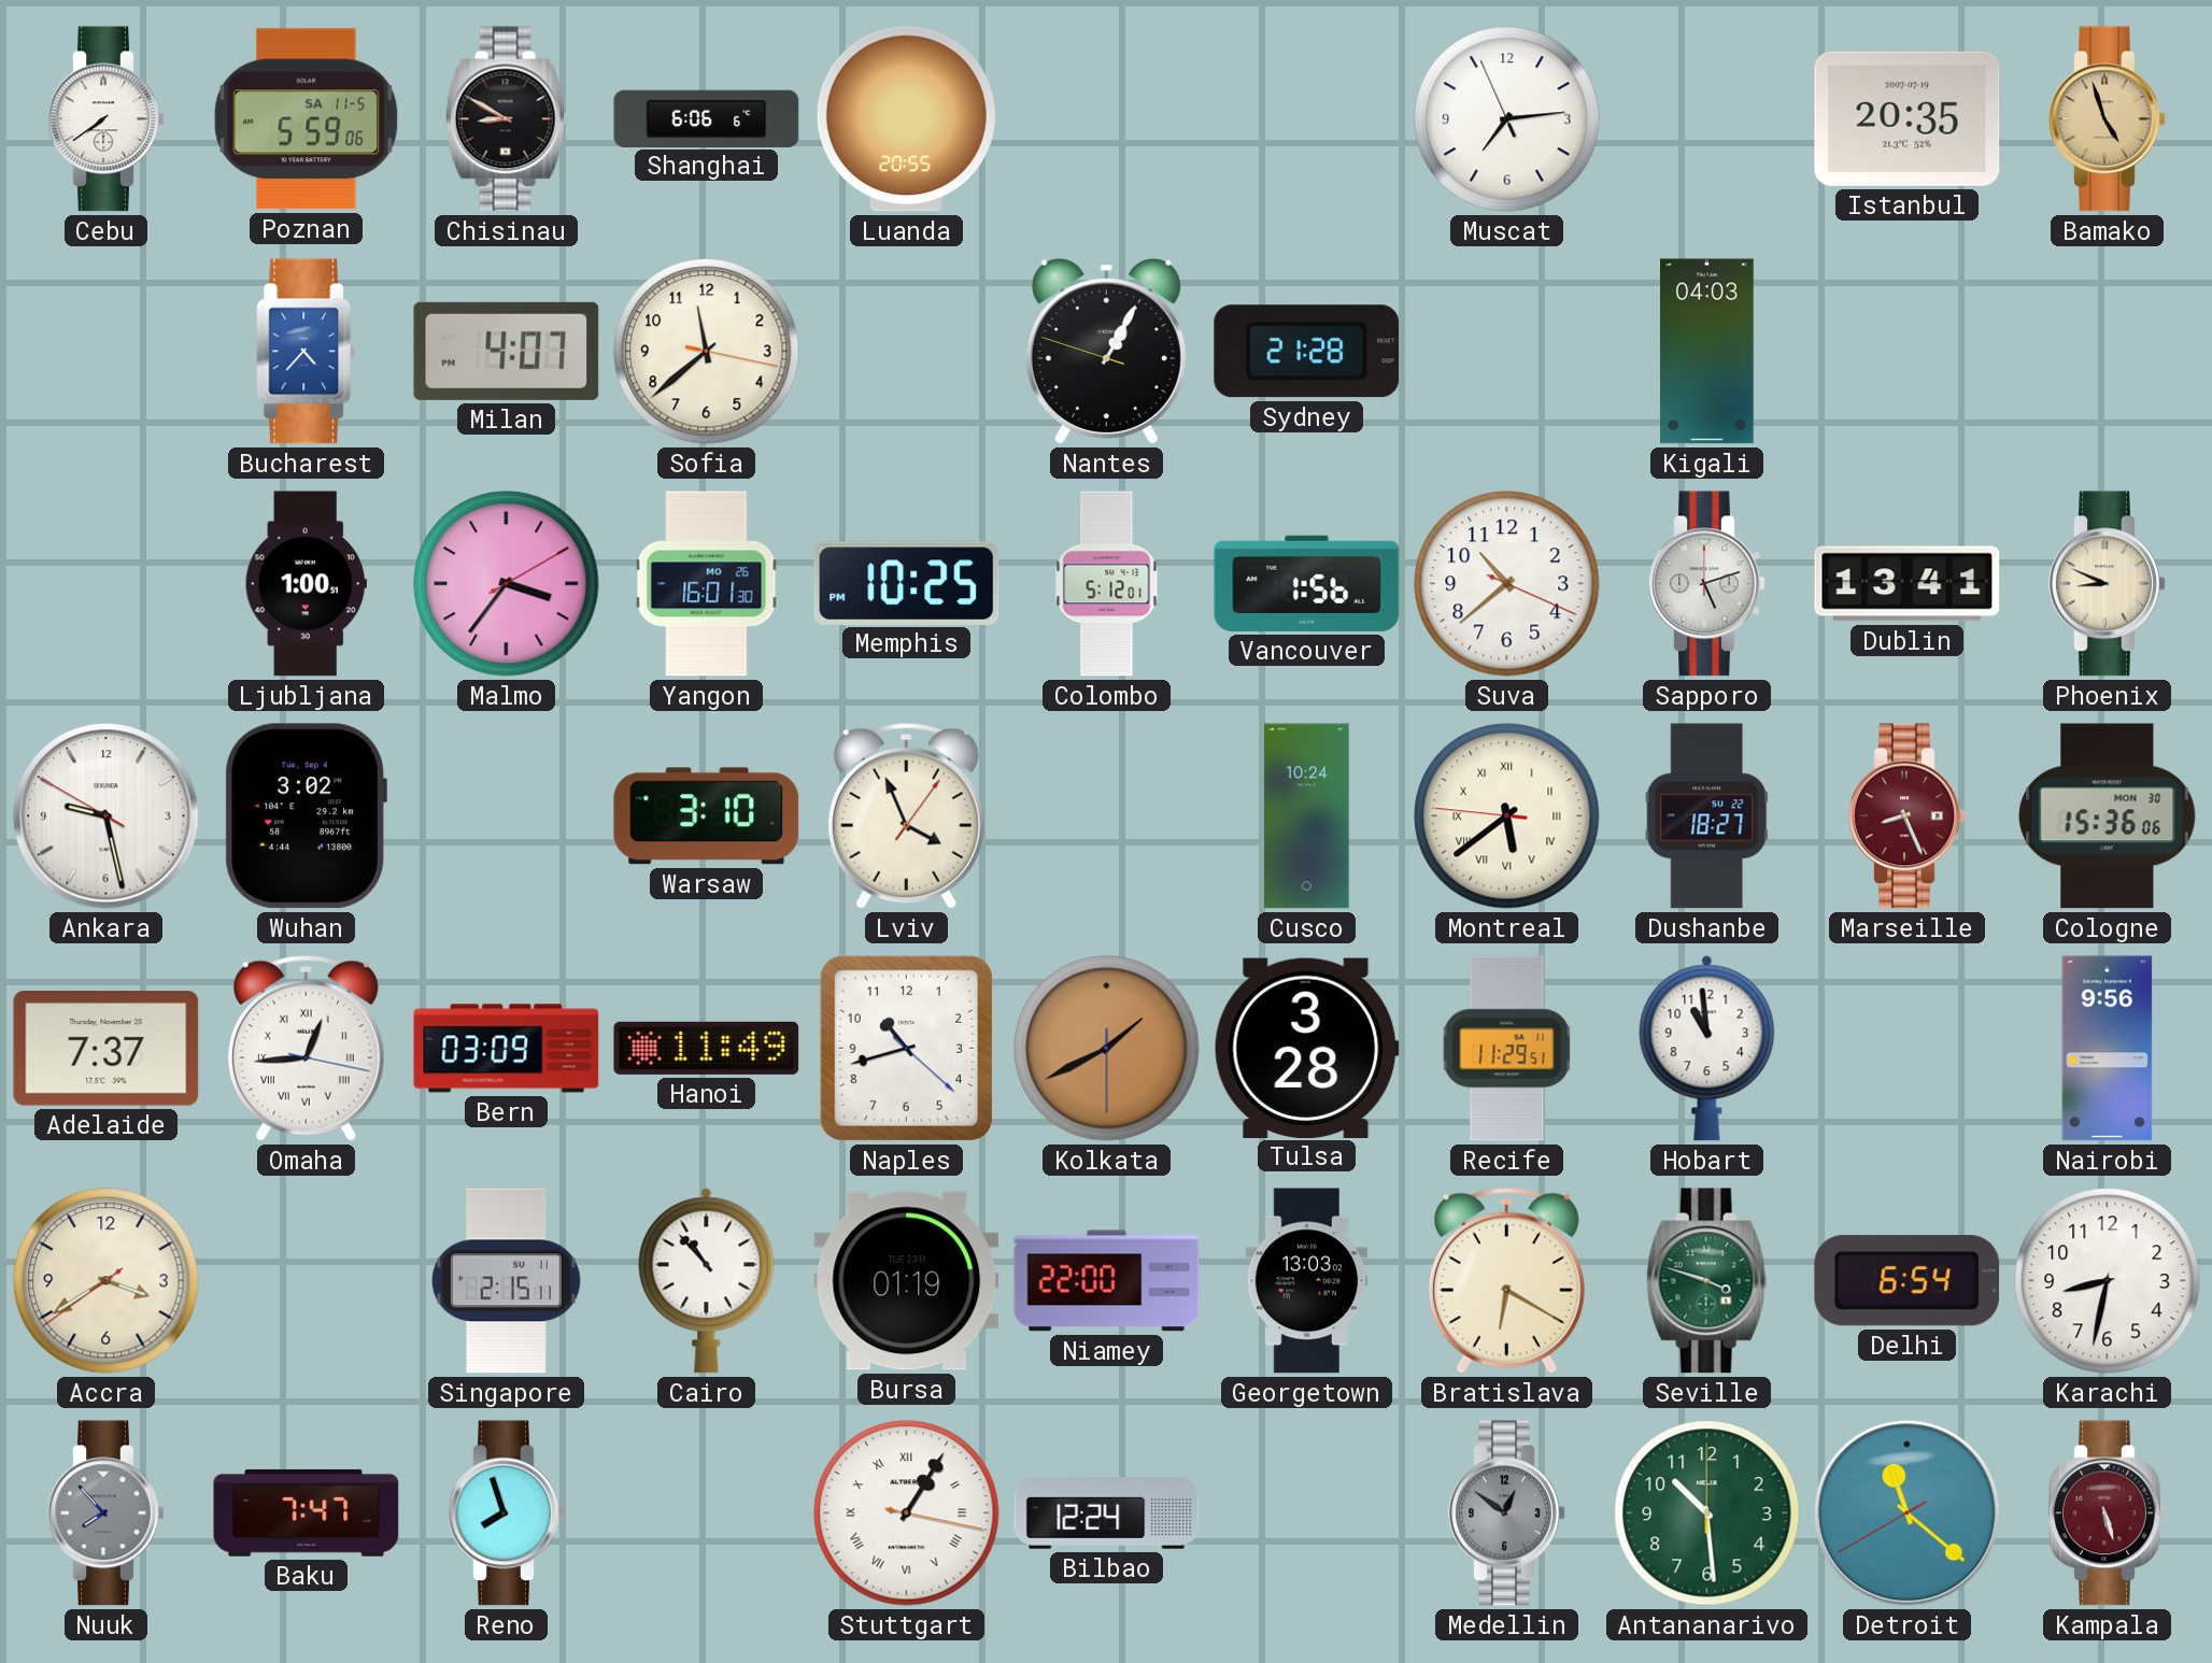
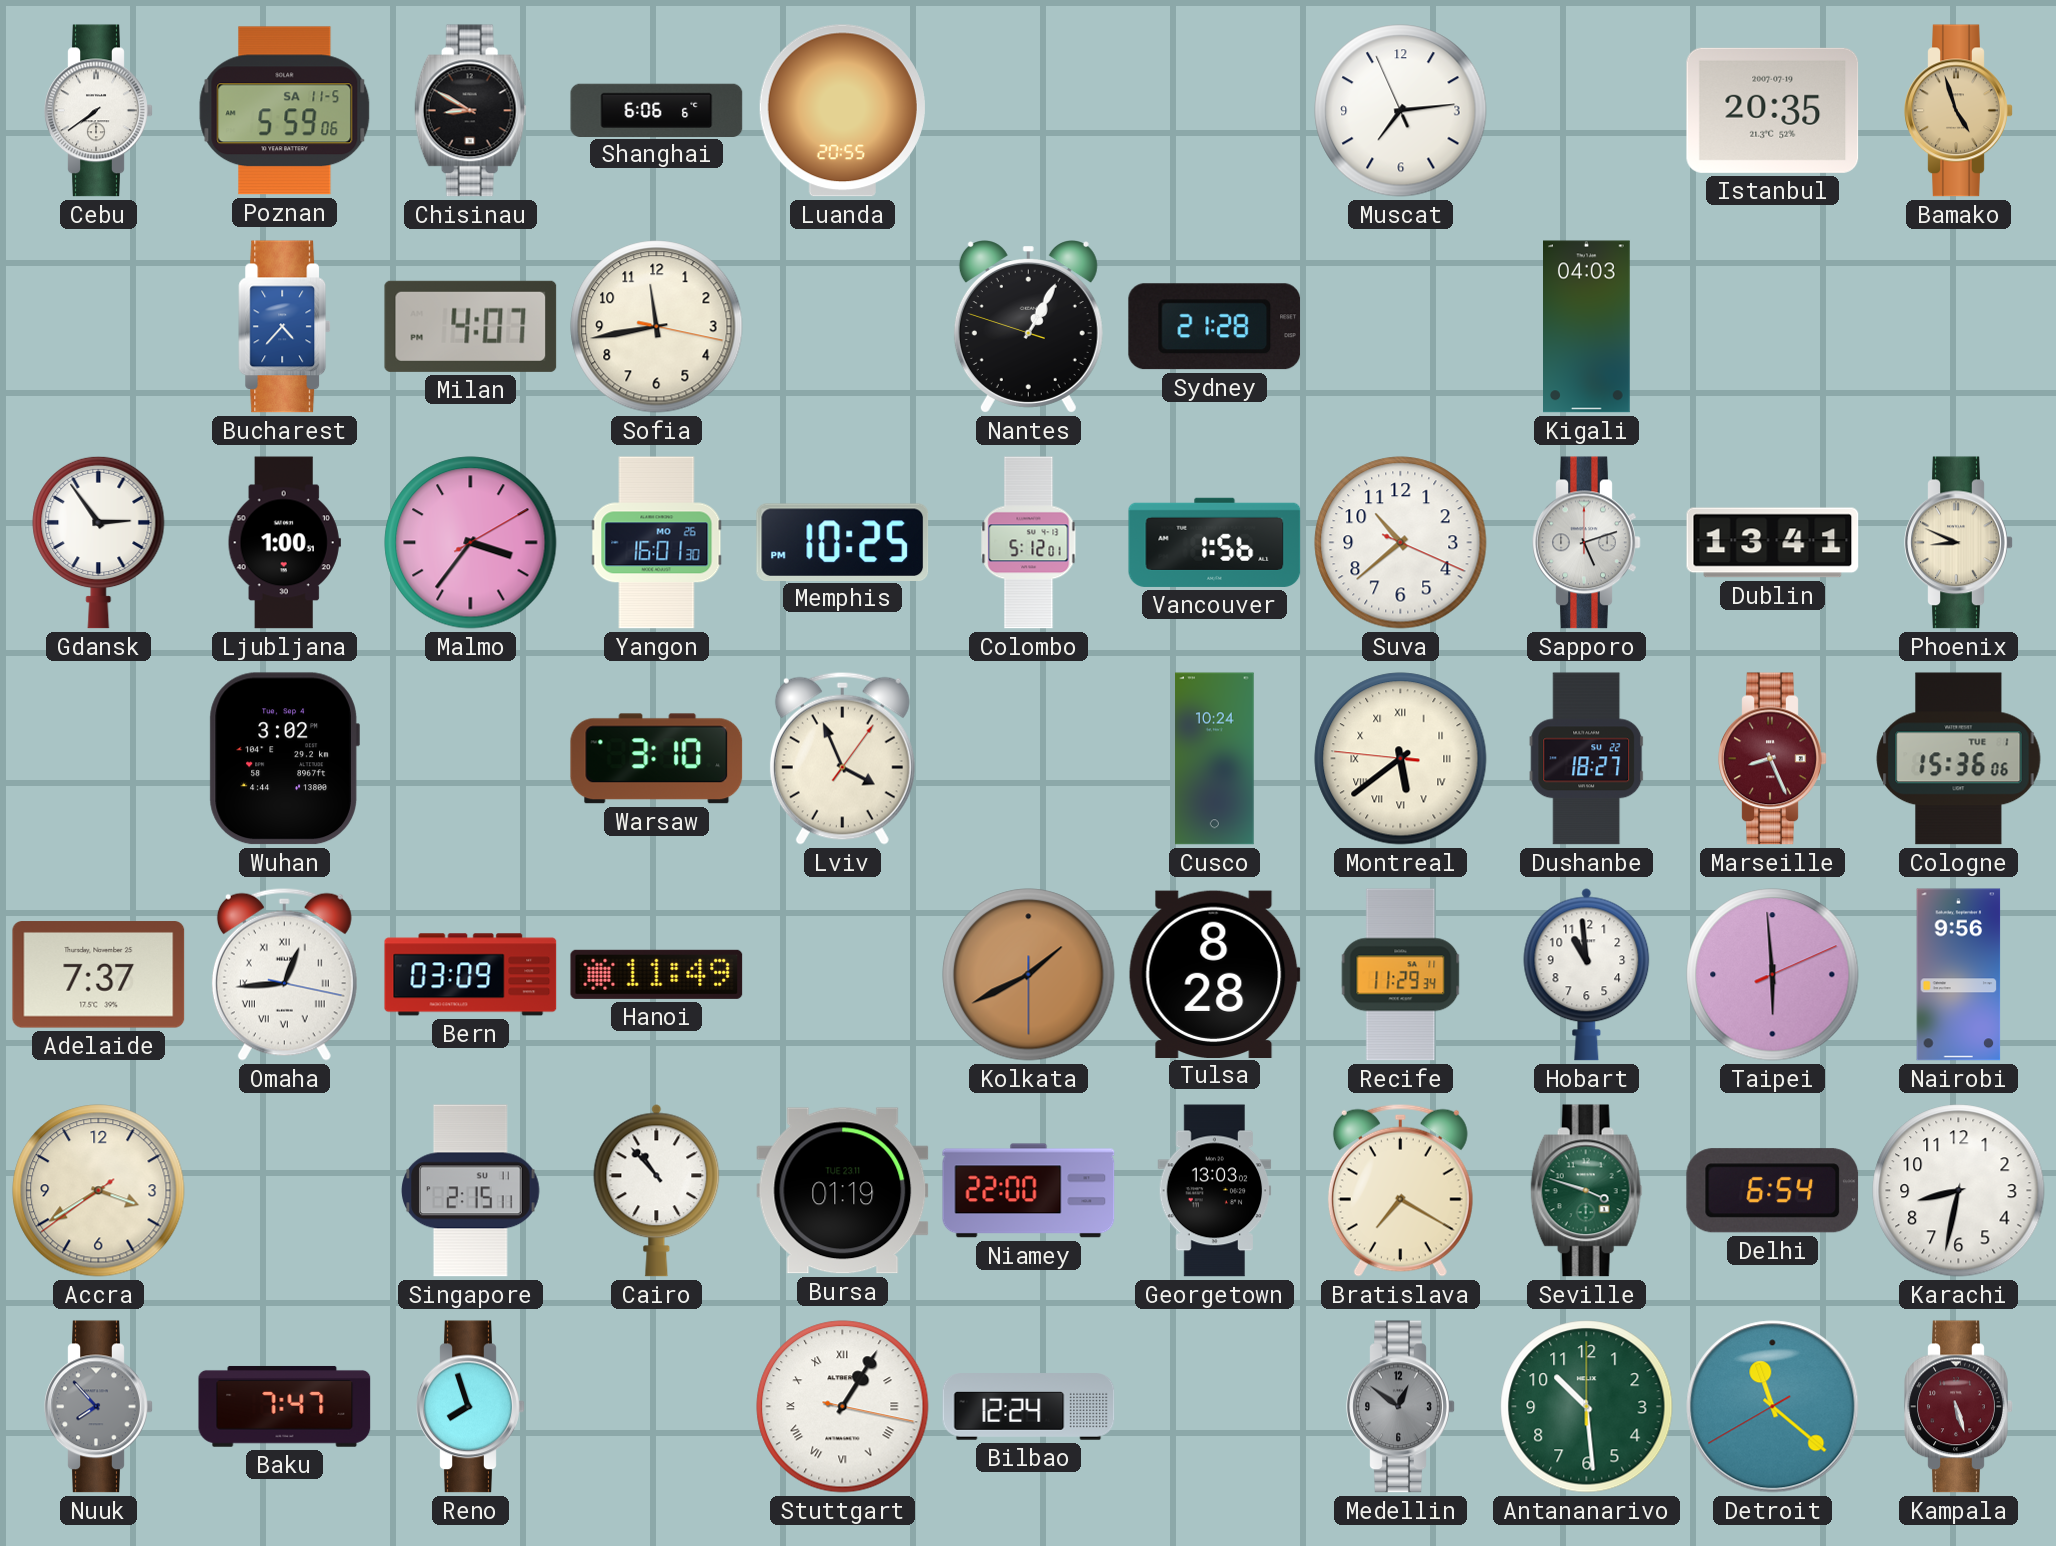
Sofia: 11:38 -> 11:43
Gdansk: none -> 2:54
Ankara: 9:27 -> none
Cologne date: MON 30 -> TUE 1
Naples: 10:42 -> none
Tulsa: 3:28 -> 8:28
Recife: 11:29:51 -> 11:29:34
Taipei: none -> 5:59
Bratislava: 6:20 -> 7:20
